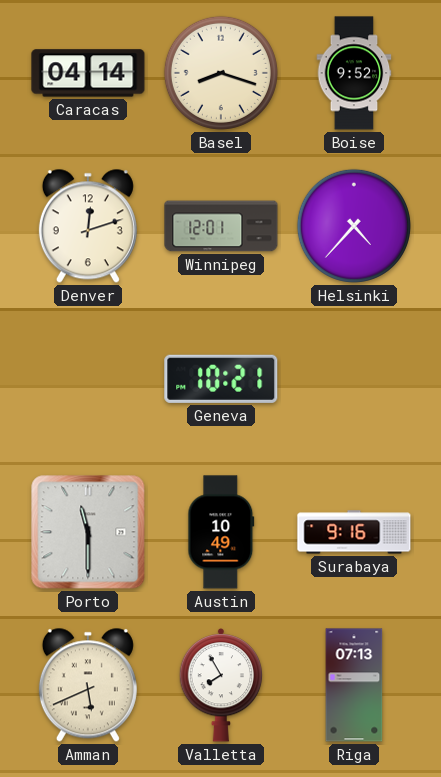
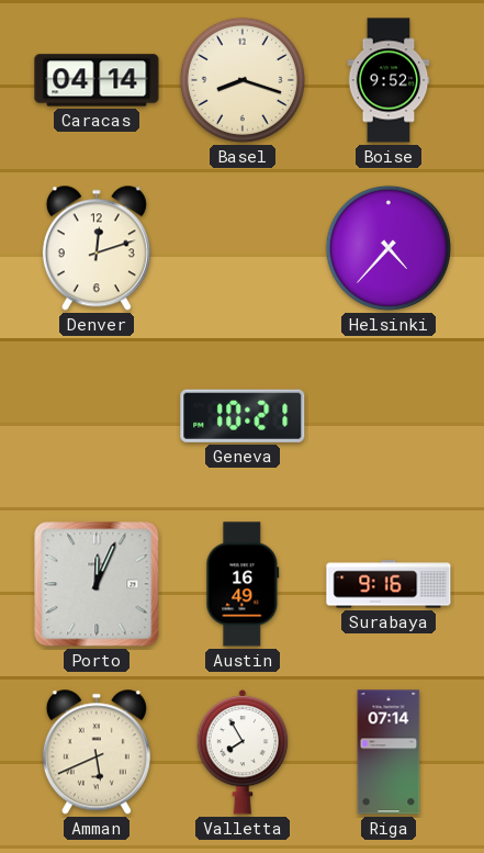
Winnipeg: 12:01 -> none
Porto: 11:30 -> 12:04
Austin: 10:49 -> 16:49
Riga: 07:13 -> 07:14
